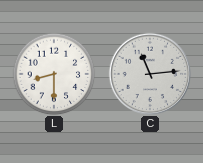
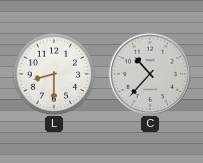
C: 11:14 -> 10:37
